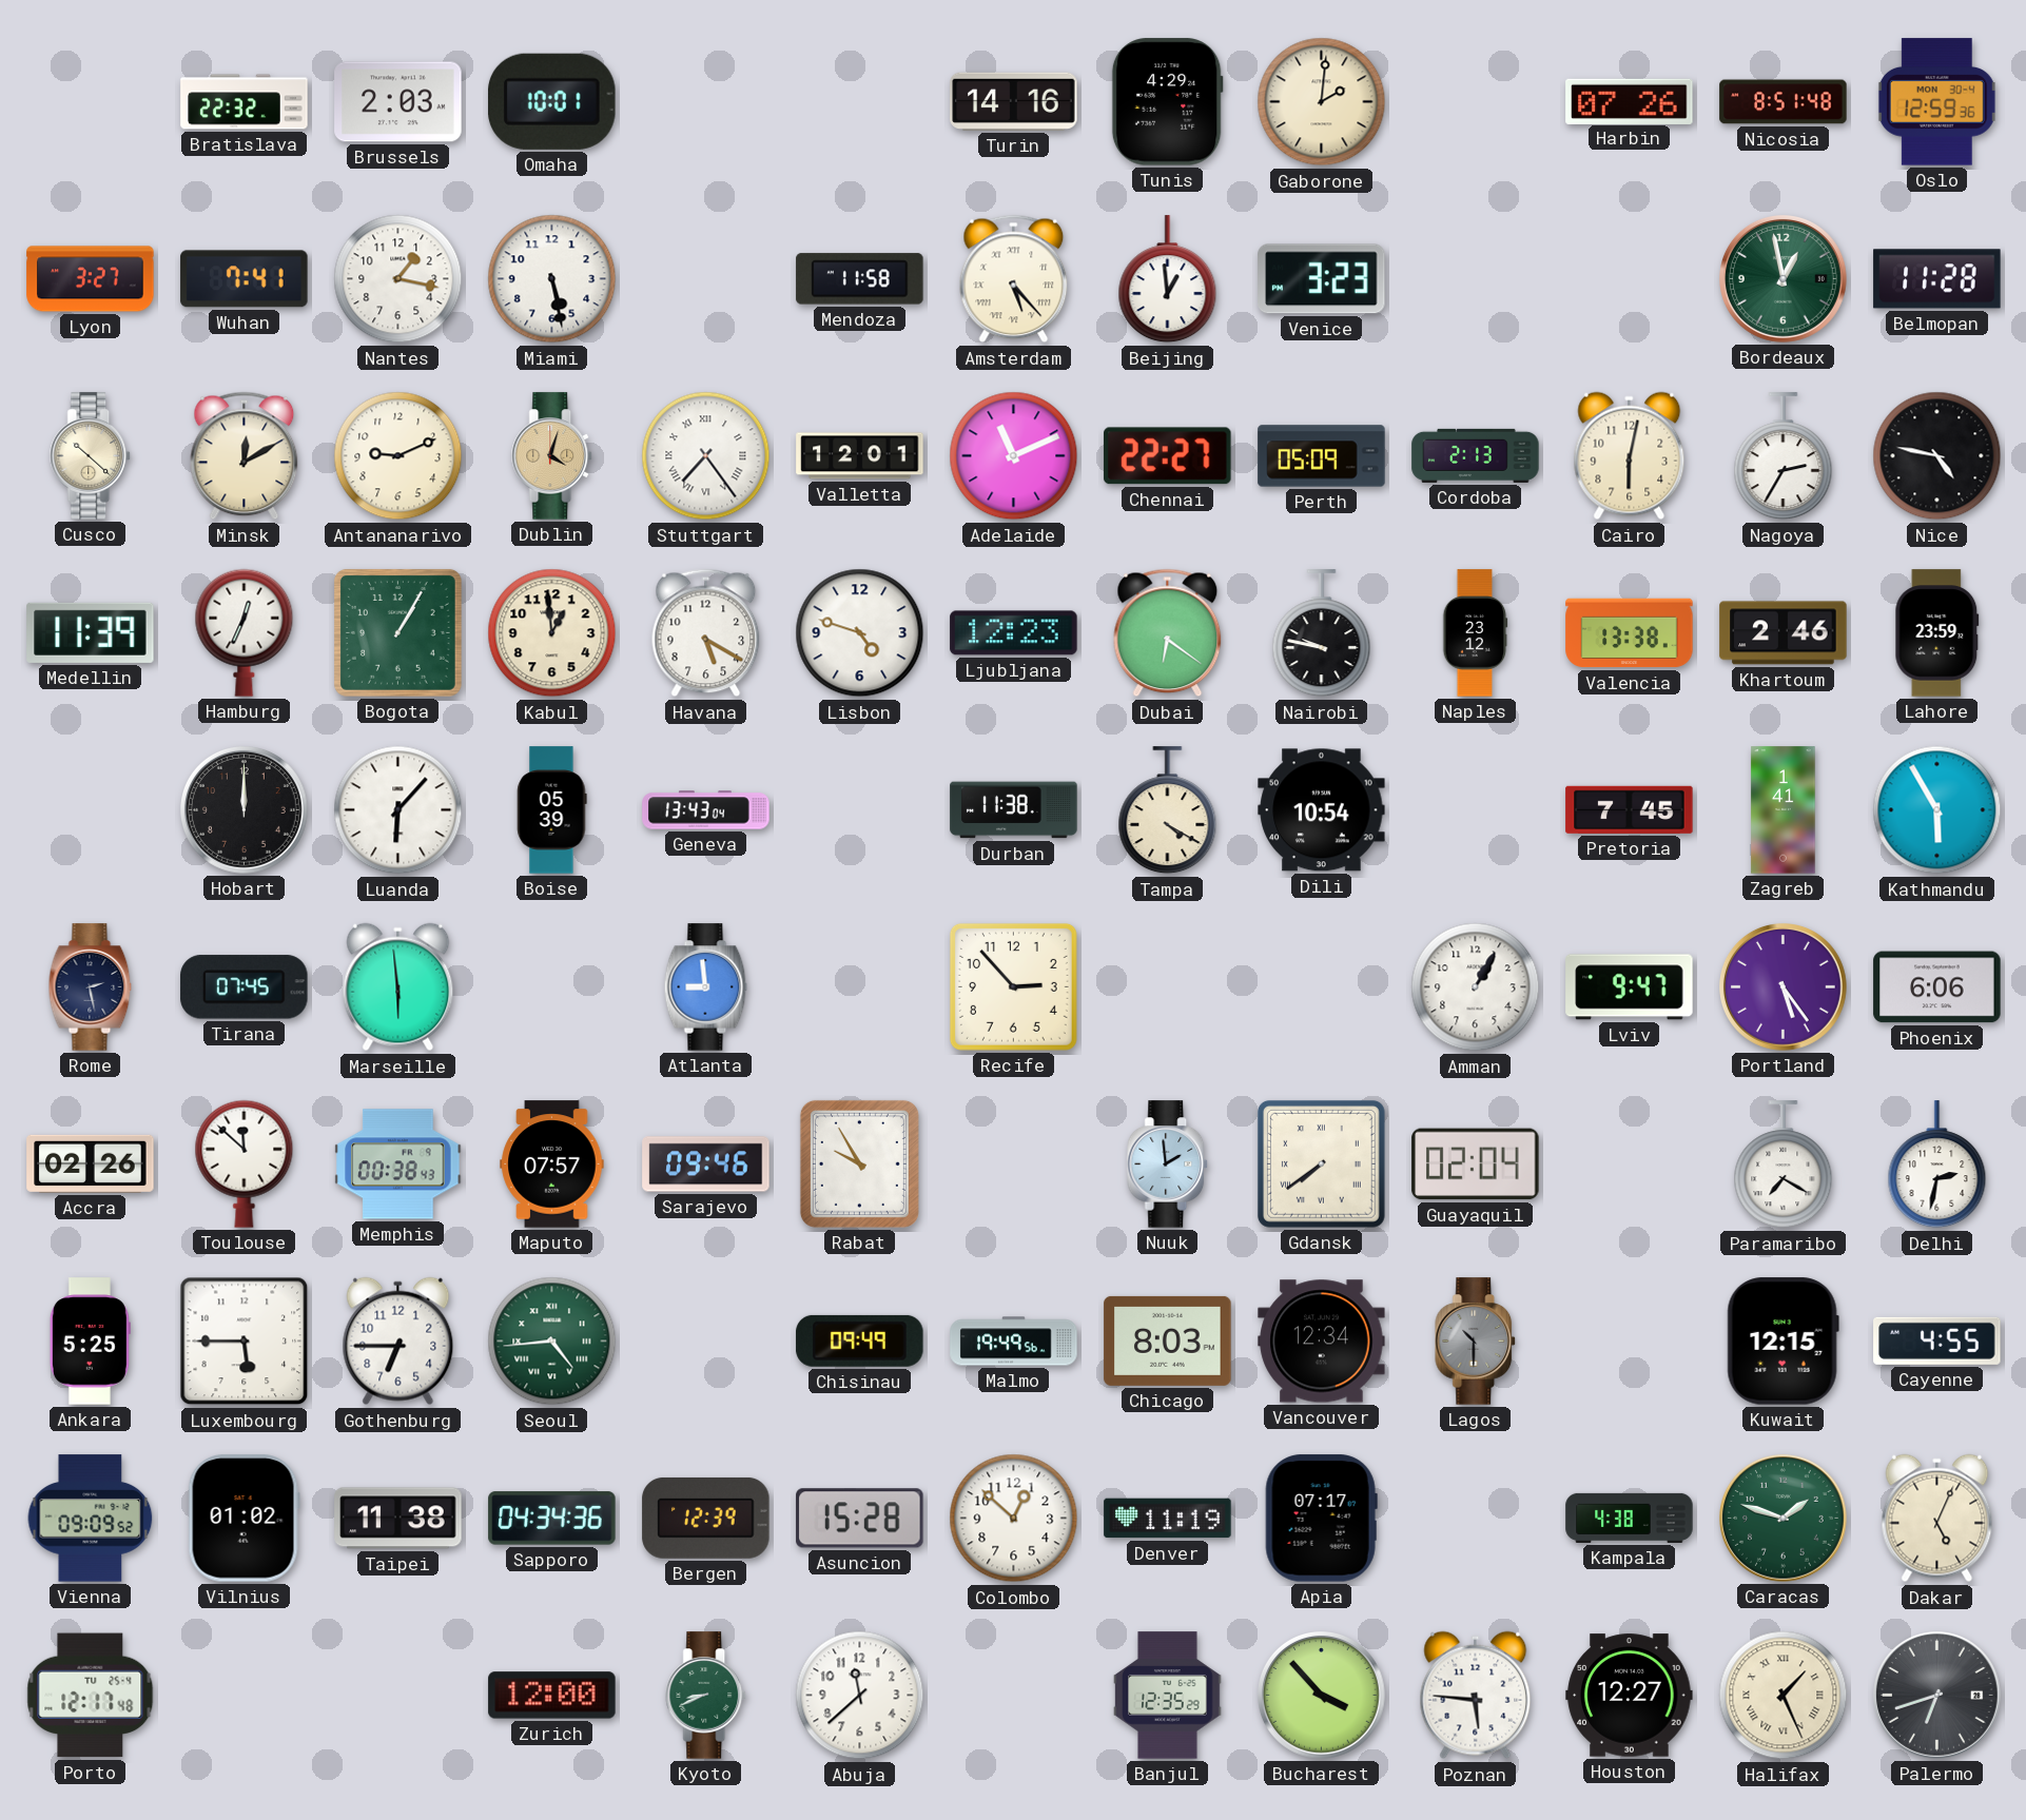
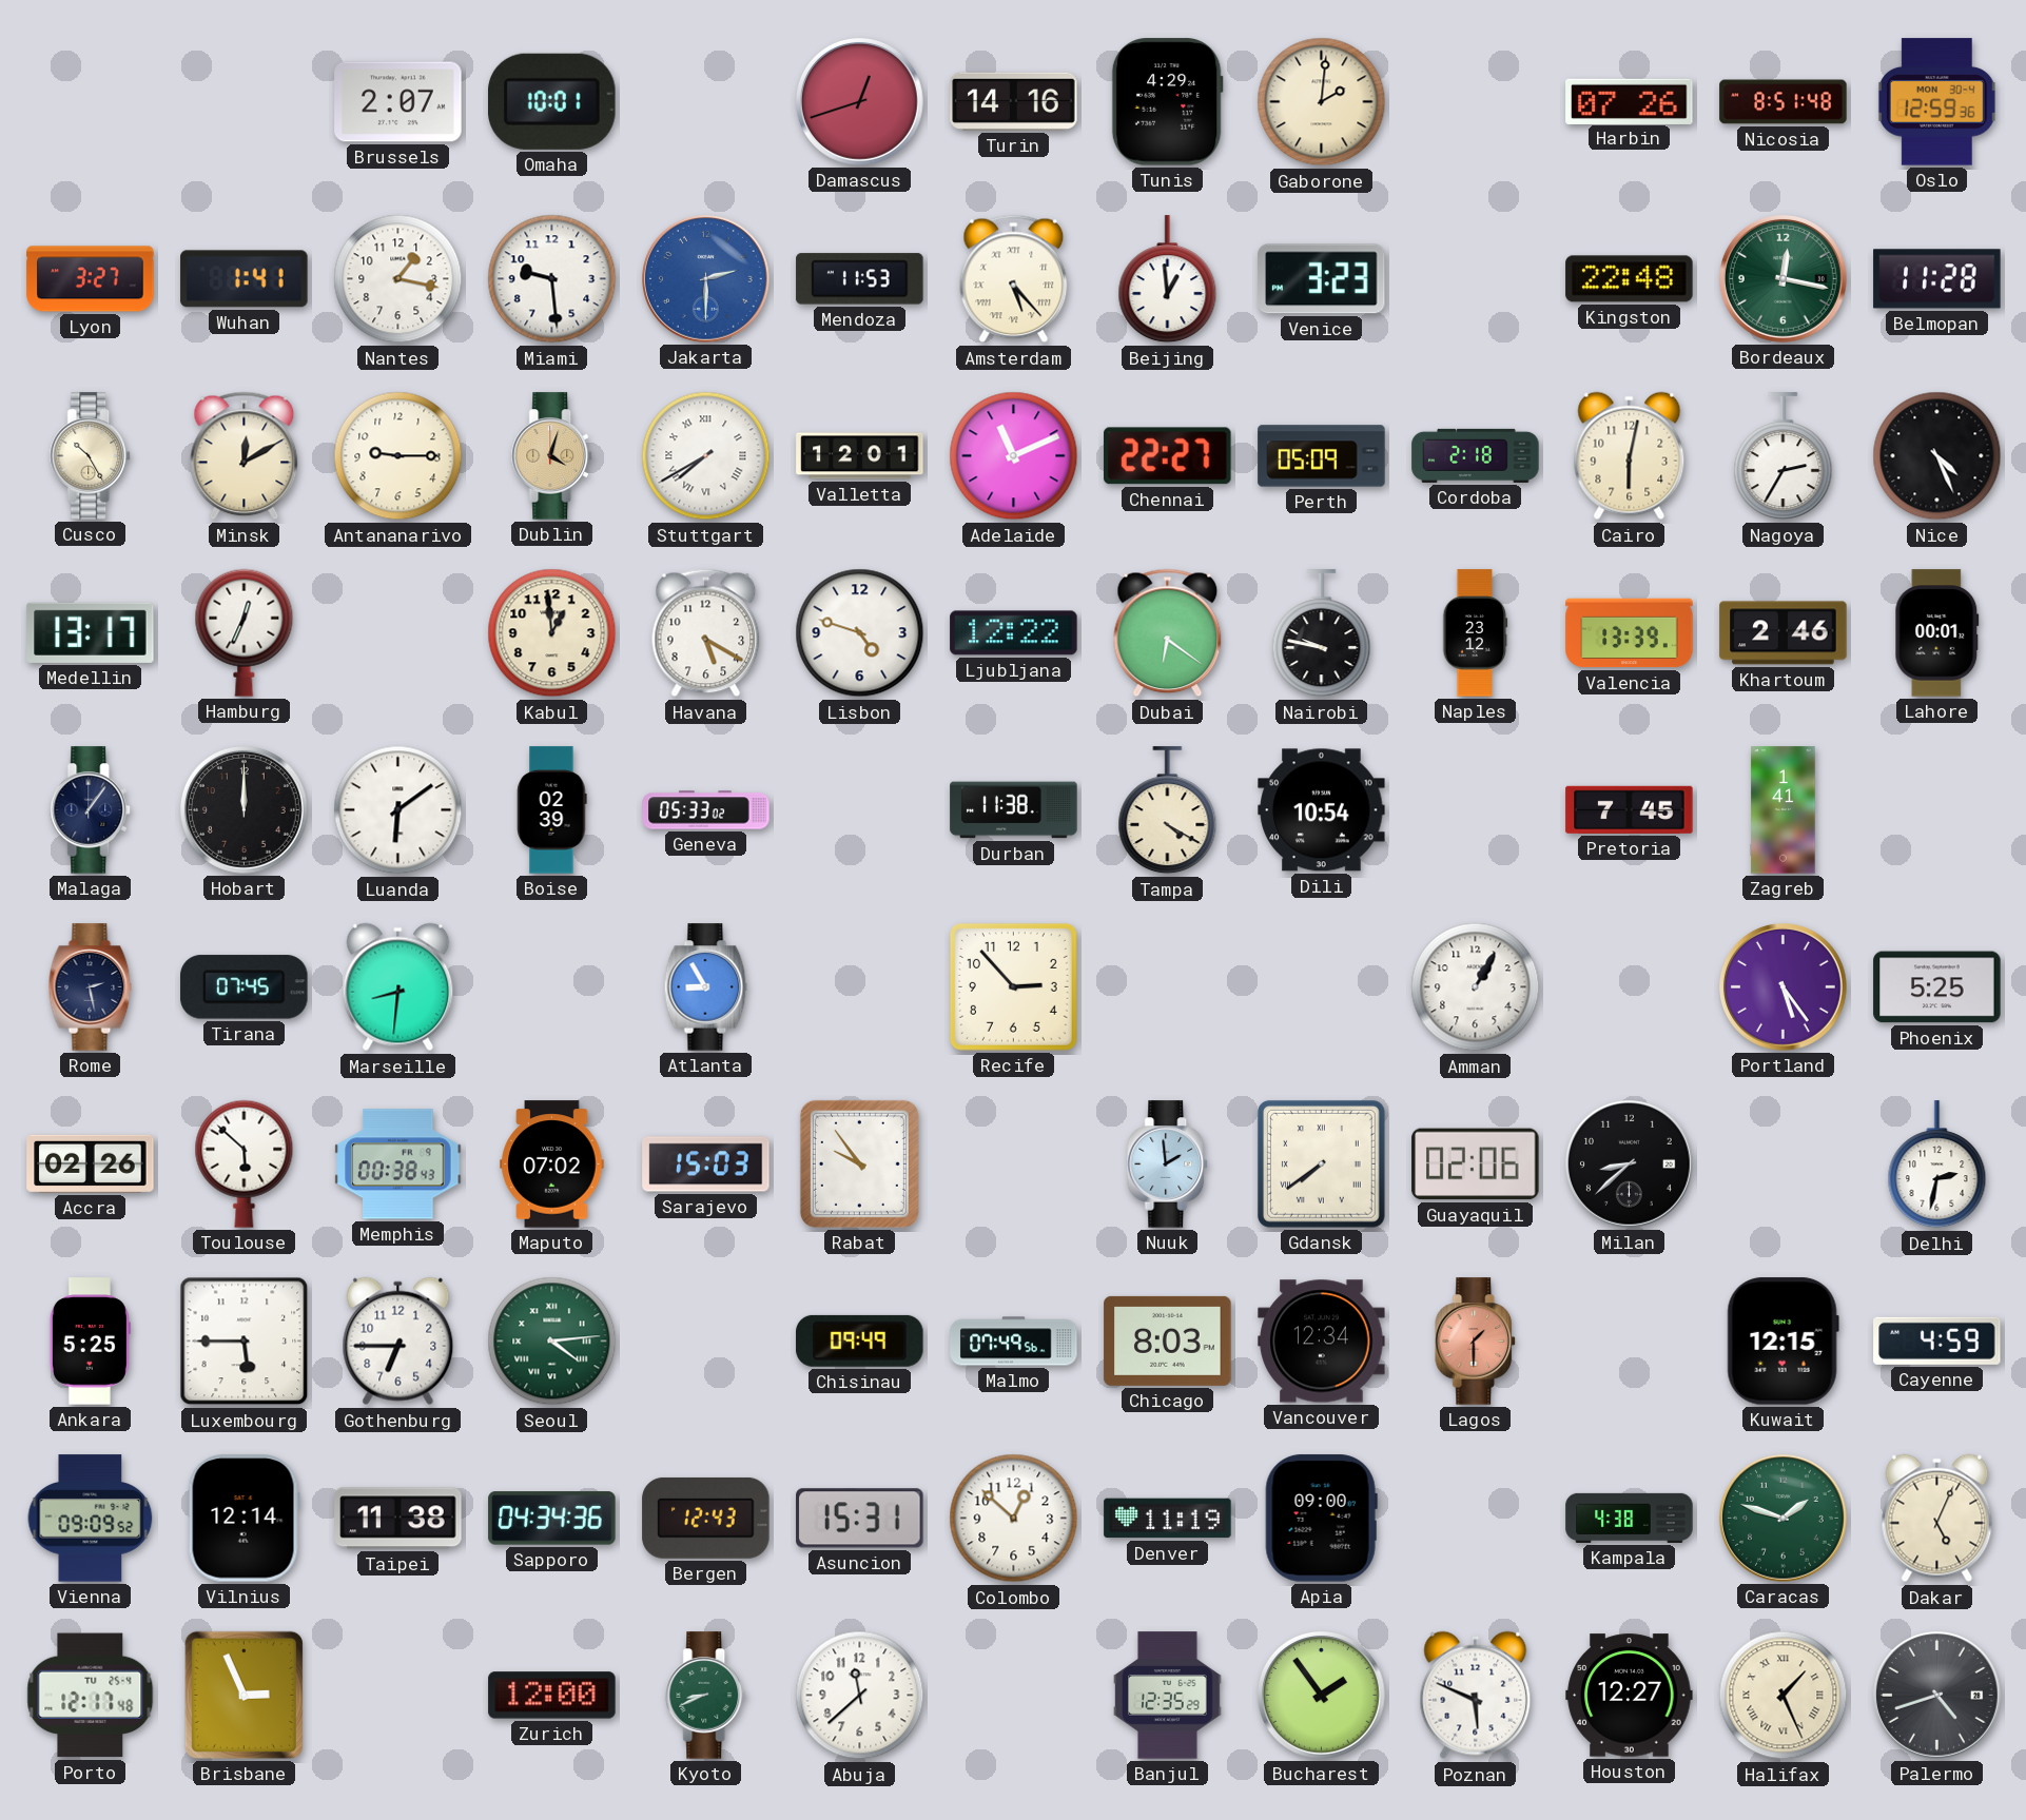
Bratislava: 22:32 -> none
Brussels: 2:03 -> 2:07
Damascus: none -> 12:42
Wuhan: 7:41 -> 1:41
Miami: 5:28 -> 9:29
Jakarta: none -> 2:30
Mendoza: 11:58 -> 11:53
Kingston: none -> 22:48
Bordeaux: 12:58 -> 12:17
Cusco: 10:22 -> 10:25
Antananarivo: 9:11 -> 9:15
Stuttgart: 7:24 -> 7:40
Cordoba: 2:13 -> 2:18
Nice: 4:47 -> 4:26
Medellin: 11:39 -> 13:17
Bogota: 1:05 -> none
Ljubljana: 12:23 -> 12:22
Valencia: 13:38 -> 13:39
Lahore: 23:59 -> 00:01
Malaga: none -> 1:06
Luanda: 6:07 -> 6:09
Boise: 05:39 -> 02:39
Geneva: 13:43 -> 05:33
Kathmandu: 5:55 -> none
Marseille: 5:59 -> 8:31
Atlanta: 8:59 -> 8:55
Lviv: 9:47 -> none
Phoenix: 6:06 -> 5:25
Toulouse: 11:52 -> 5:52
Maputo: 07:57 -> 07:02
Sarajevo: 09:46 -> 15:03
Rabat: 9:55 -> 9:54
Guayaquil: 02:04 -> 02:06
Milan: none -> 8:38
Paramaribo: 7:20 -> none
Seoul: 4:44 -> 4:14
Malmo: 19:49 -> 07:49
Lagos: 10:30 -> 1:30
Lagos dial: grey -> salmon
Cayenne: 4:55 -> 4:59
Vilnius: 01:02 -> 12:14
Bergen: 12:39 -> 12:43
Asuncion: 15:28 -> 15:31
Apia: 07:17 -> 09:00
Brisbane: none -> 2:56
Bucharest: 3:53 -> 1:54
Poznan: 5:46 -> 5:49
Palermo: 6:42 -> 4:42
